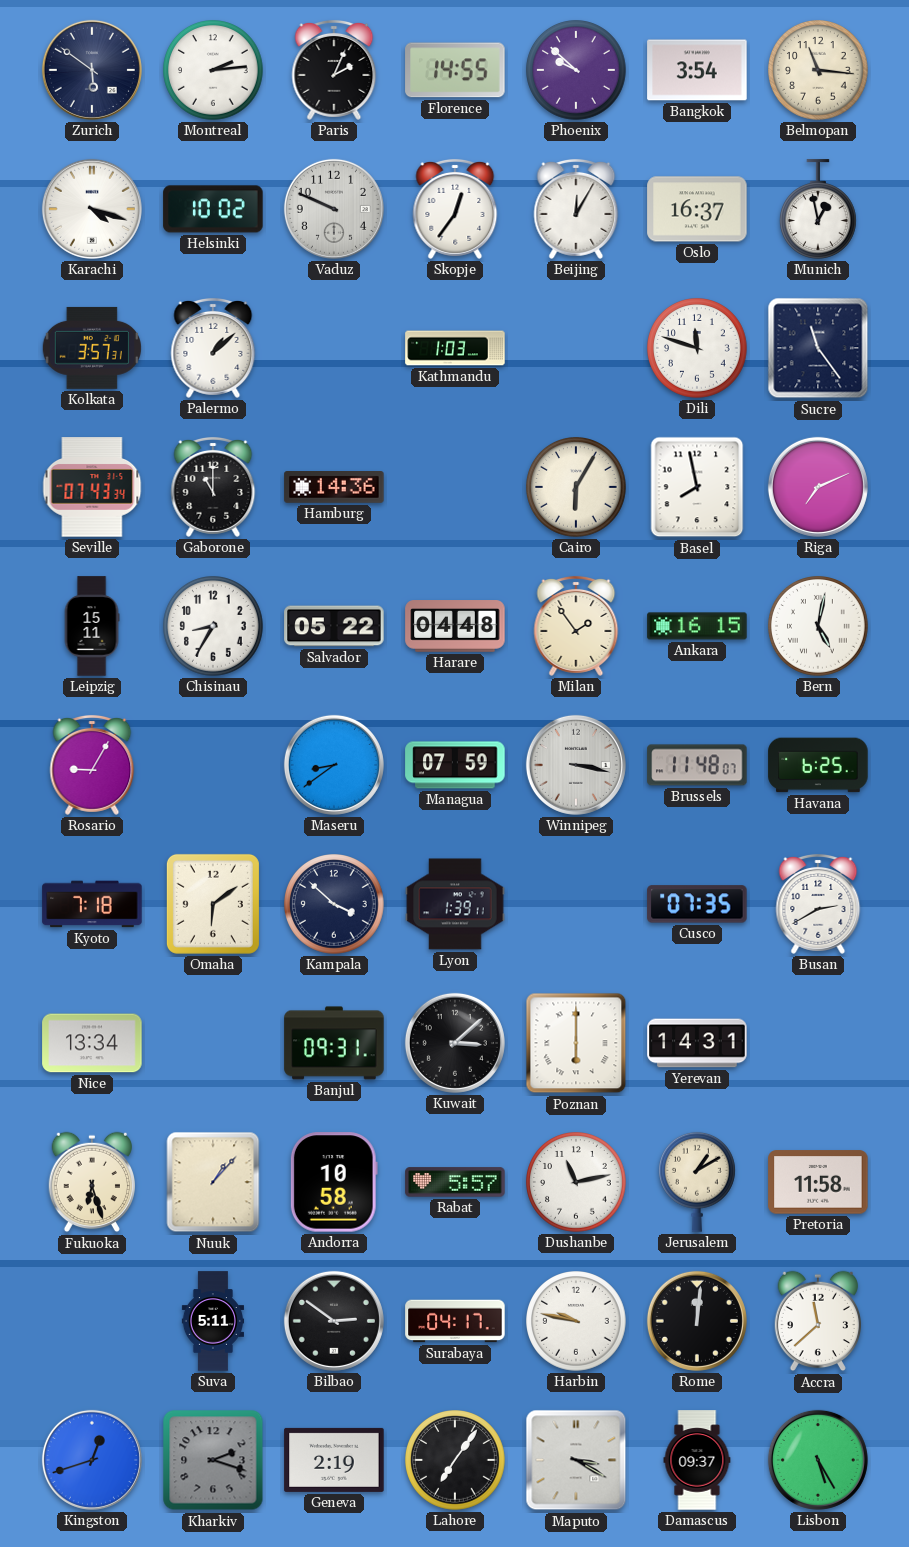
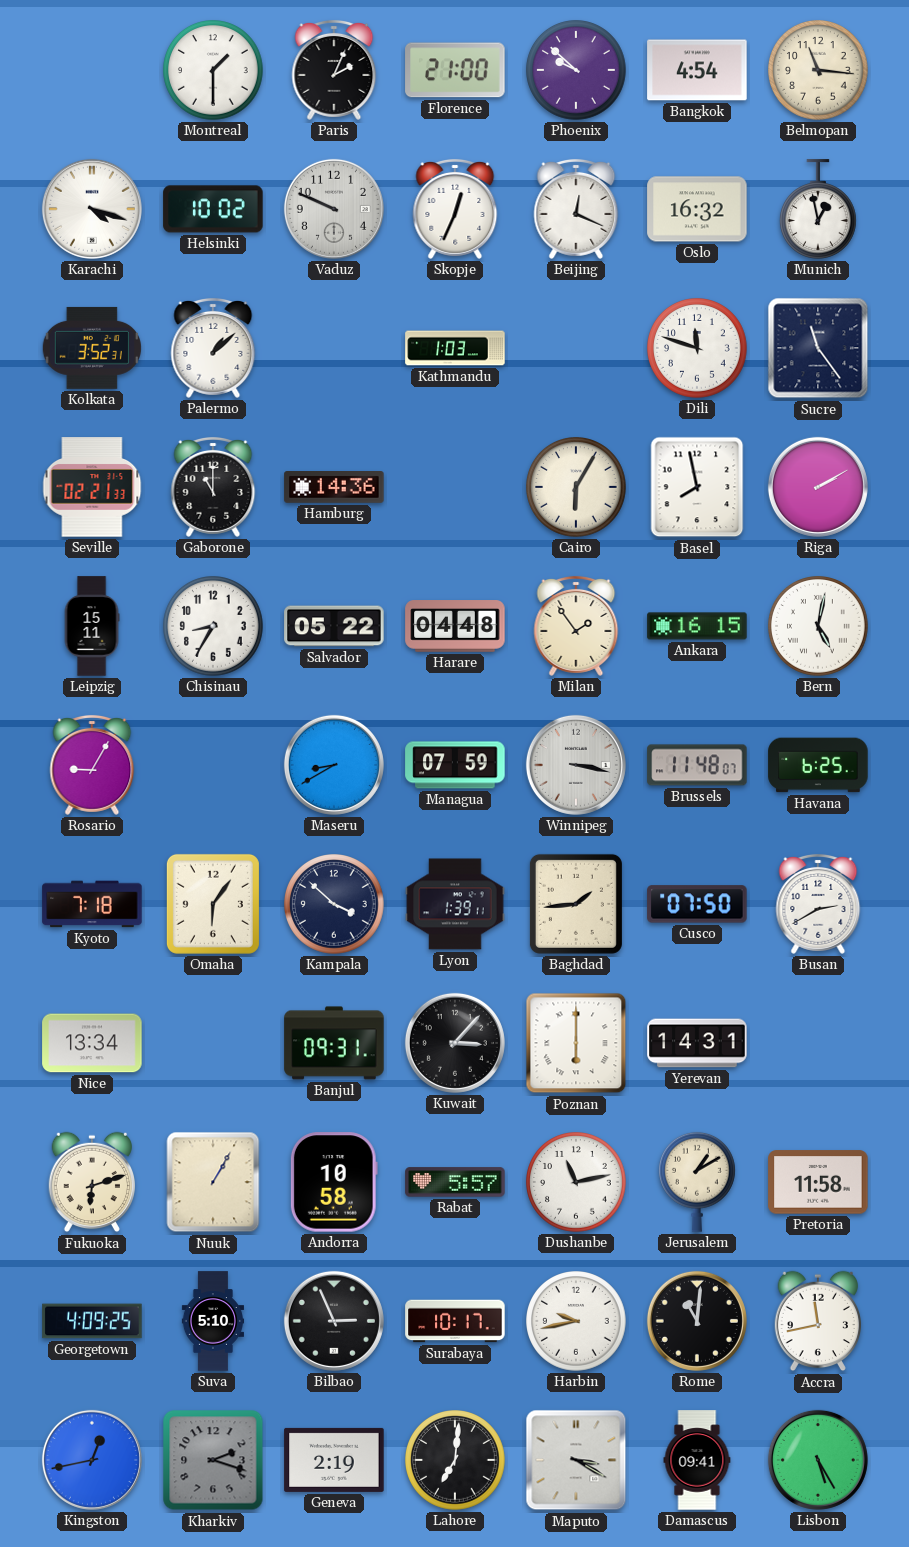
Zurich: 5:51 -> none
Montreal: 2:14 -> 1:30
Florence: 14:55 -> 21:00
Bangkok: 3:54 -> 4:54
Skopje: 12:36 -> 12:34
Beijing: 12:05 -> 12:19
Oslo: 16:37 -> 16:32
Kolkata: 3:57 -> 3:52
Seville: 07:43 -> 02:21
Riga: 7:11 -> 2:10
Maseru: 8:39 -> 8:40
Omaha: 6:09 -> 6:06
Baghdad: none -> 1:44
Cusco: 07:35 -> 07:50
Kuwait: 3:08 -> 3:07
Fukuoka: 6:27 -> 6:12
Nuuk: 1:07 -> 1:05
Georgetown: none -> 4:09
Suva: 5:11 -> 5:10
Bilbao: 2:51 -> 2:56
Surabaya: 04:17 -> 10:17
Harbin: 9:47 -> 9:43
Rome: 12:01 -> 11:01
Accra: 11:38 -> 11:43
Kingston: 12:42 -> 12:43
Lahore: 7:06 -> 7:01
Damascus: 09:37 -> 09:41
